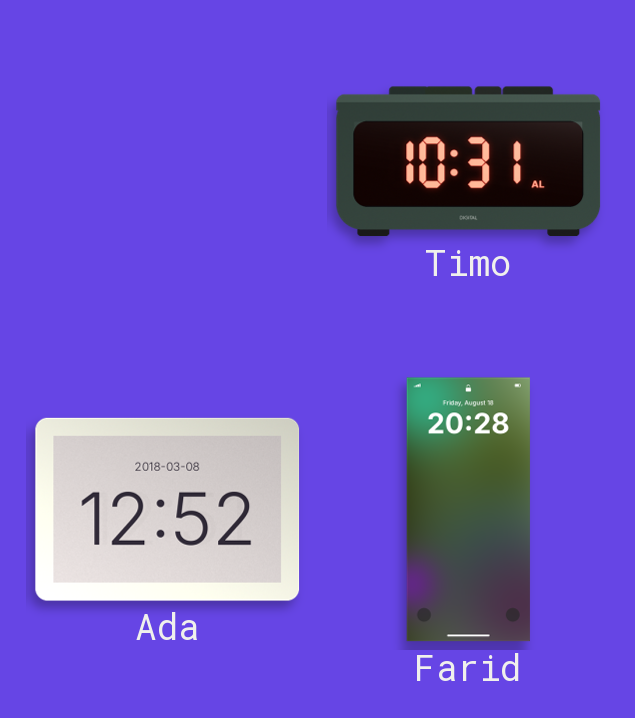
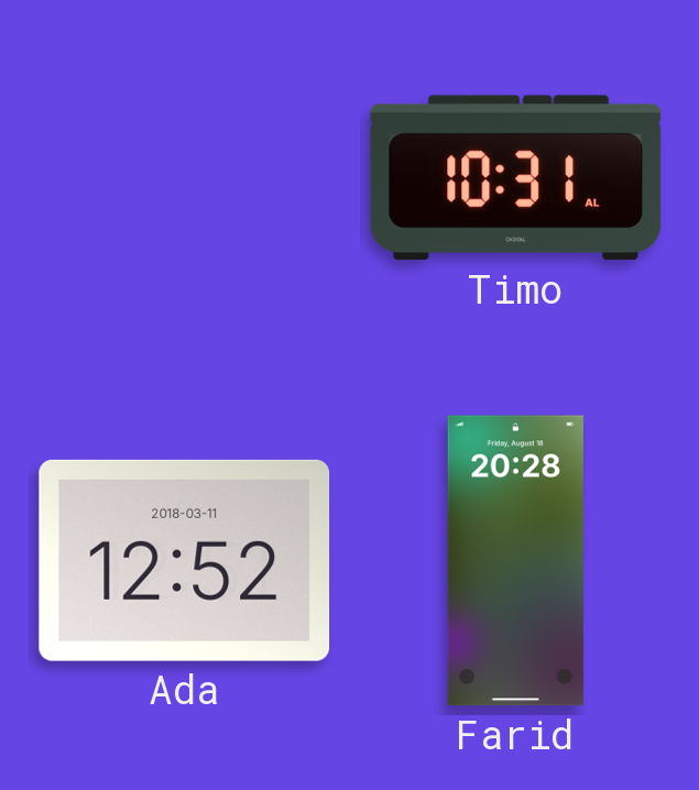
Ada date: 2018-03-08 -> 2018-03-11
